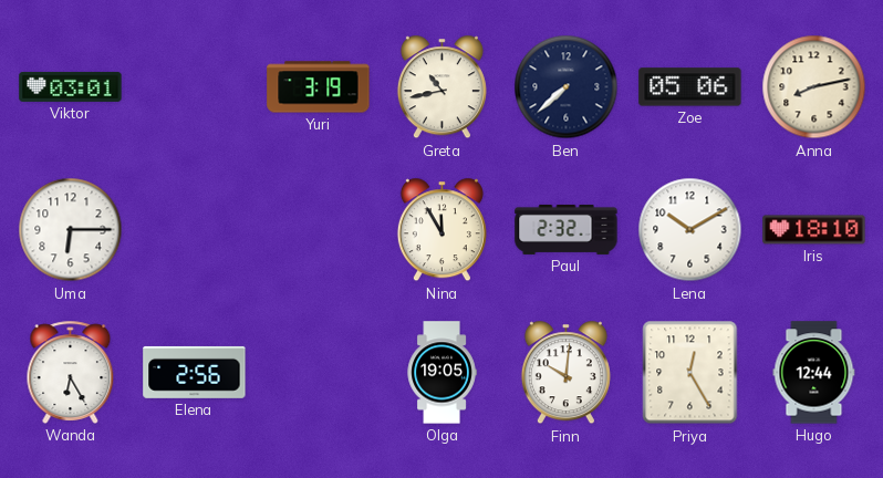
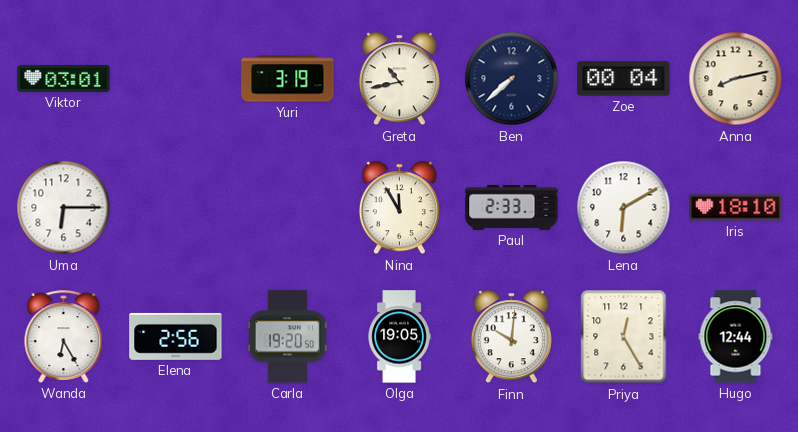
Zoe: 05:06 -> 00:04
Paul: 2:32 -> 2:33
Lena: 10:10 -> 6:10
Carla: none -> 19:20
